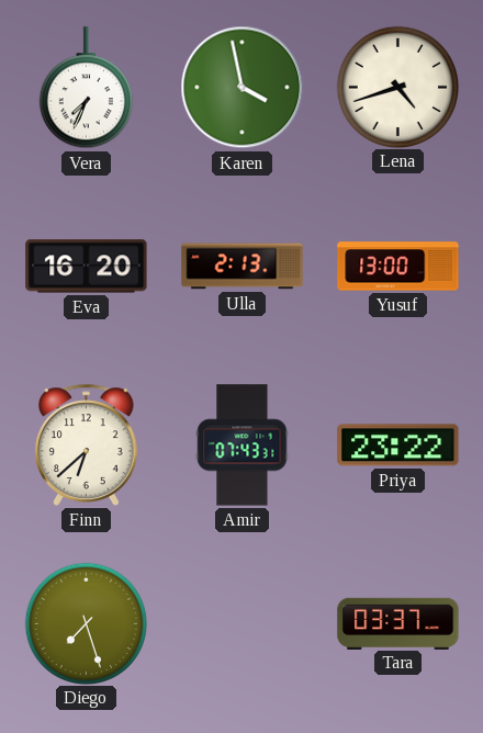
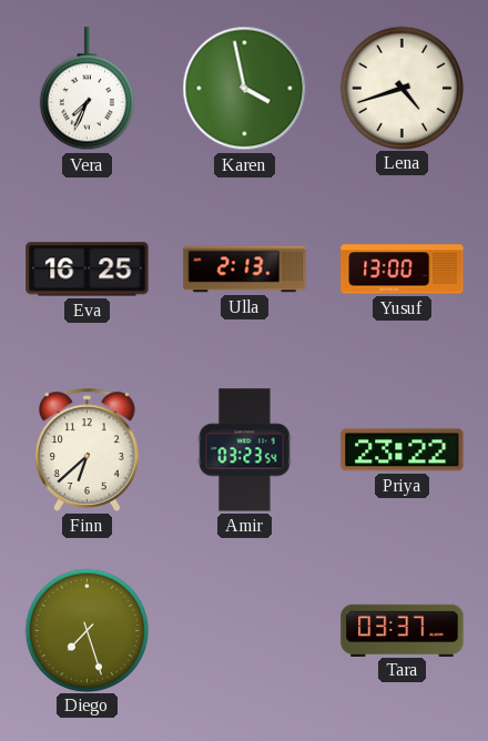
Eva: 16:20 -> 16:25
Amir: 07:43 -> 03:23
